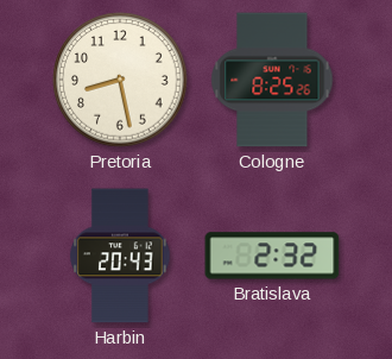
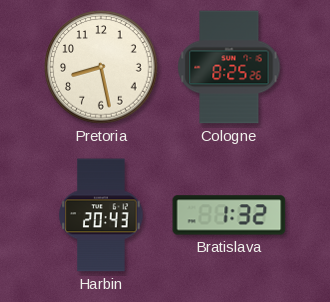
Bratislava: 2:32 -> 1:32
